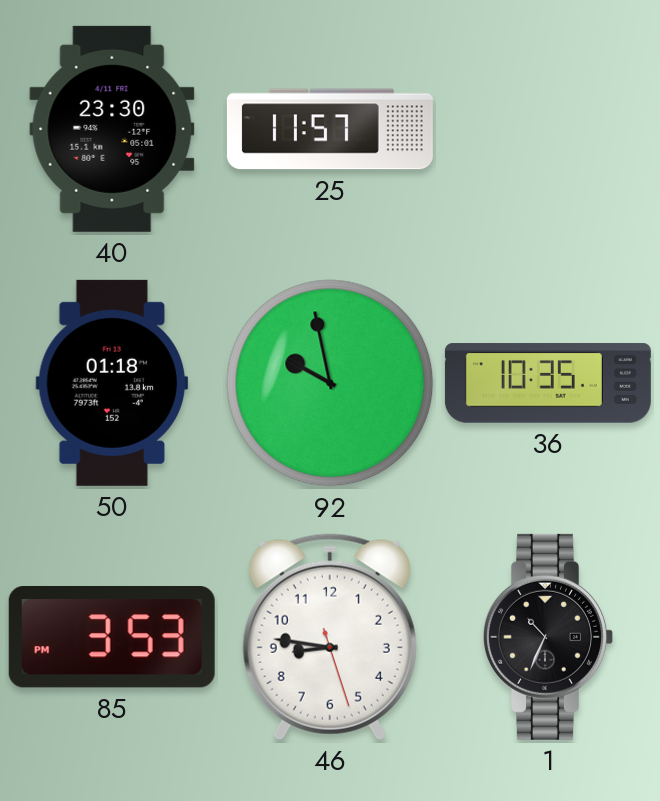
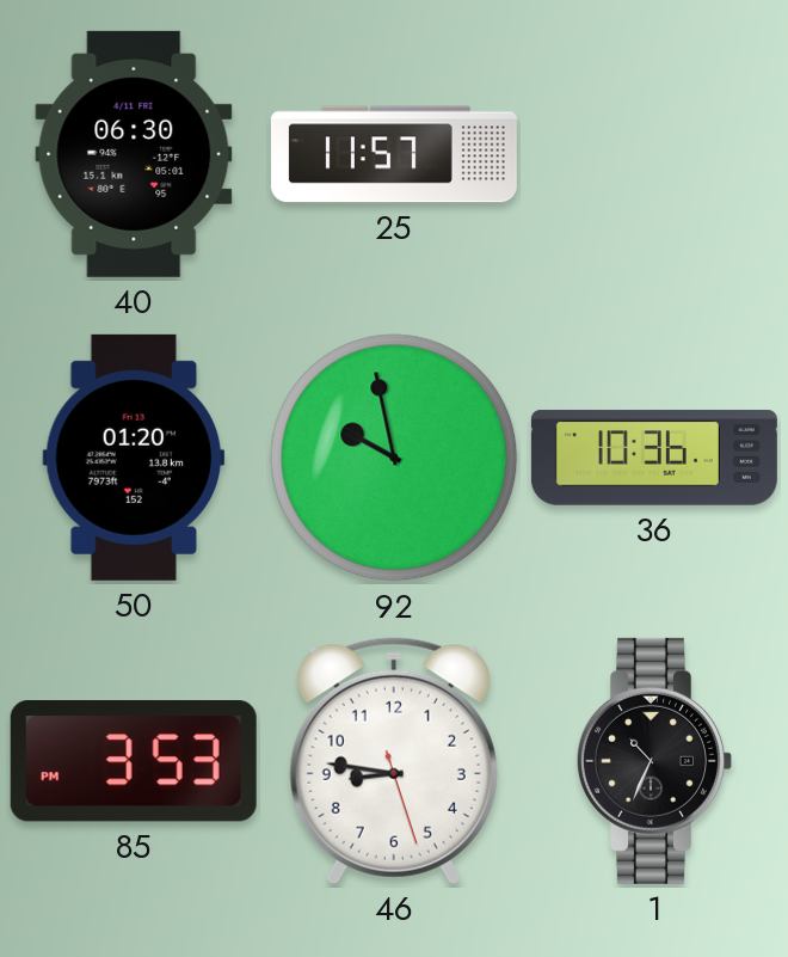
40: 23:30 -> 06:30
50: 01:18 -> 01:20
36: 10:35 -> 10:36
